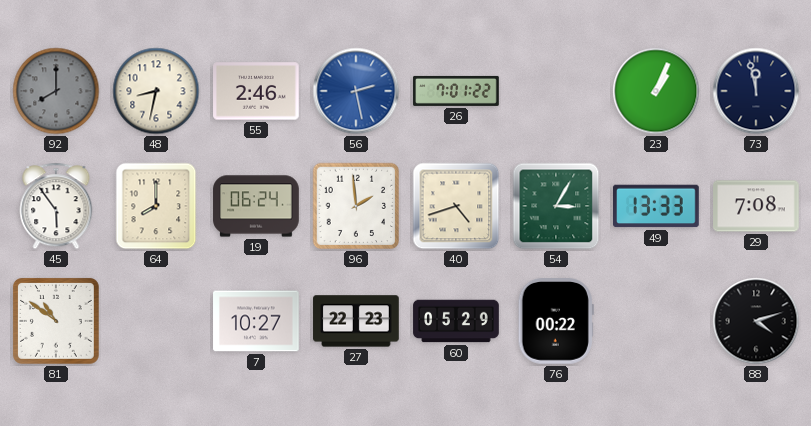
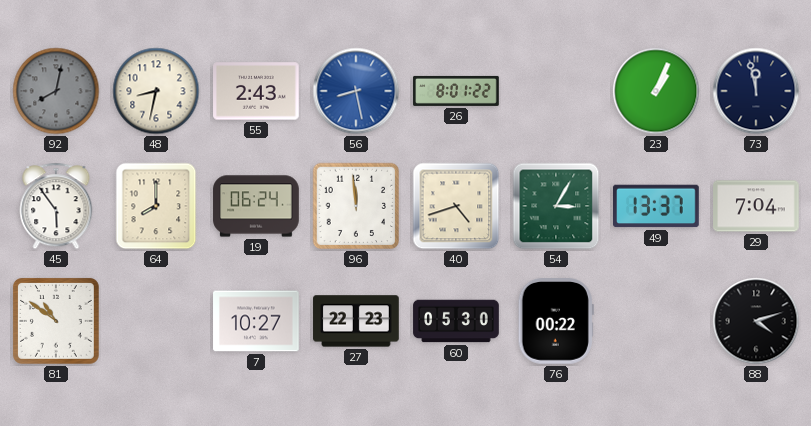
92: 8:00 -> 8:02
55: 2:46 -> 2:43
56: 2:28 -> 8:28
26: 7:01 -> 8:01
96: 1:59 -> 11:59
49: 13:33 -> 13:37
29: 7:08 -> 7:04
60: 05:29 -> 05:30
